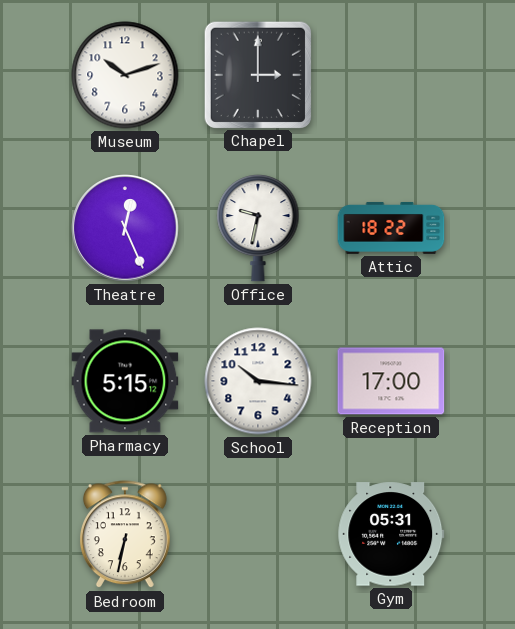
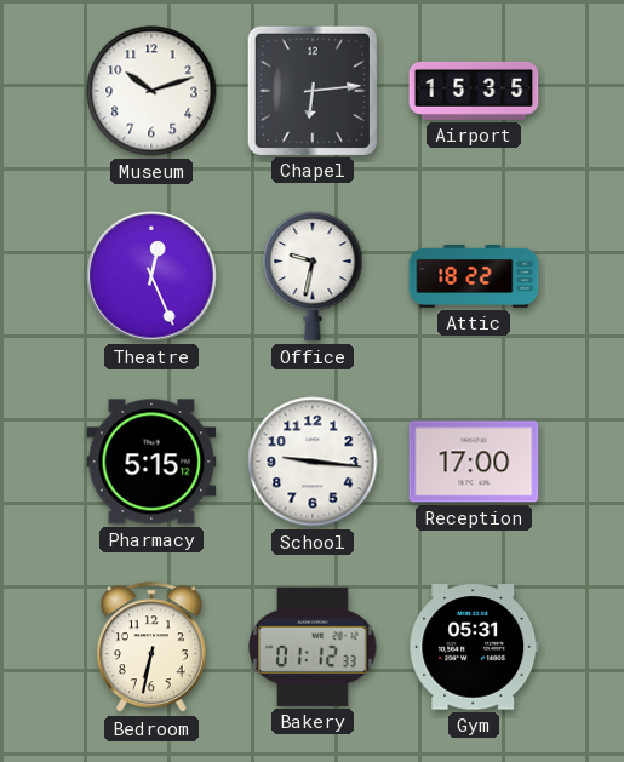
Chapel: 3:00 -> 6:14
Airport: none -> 15:35
School: 10:16 -> 9:16
Bakery: none -> 01:12
